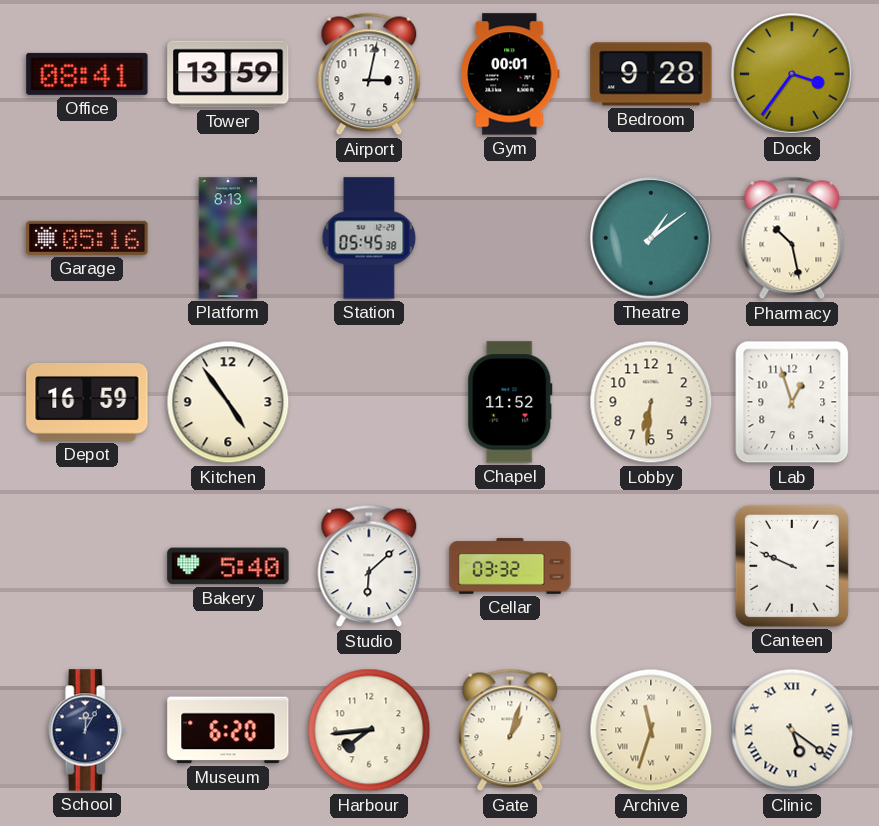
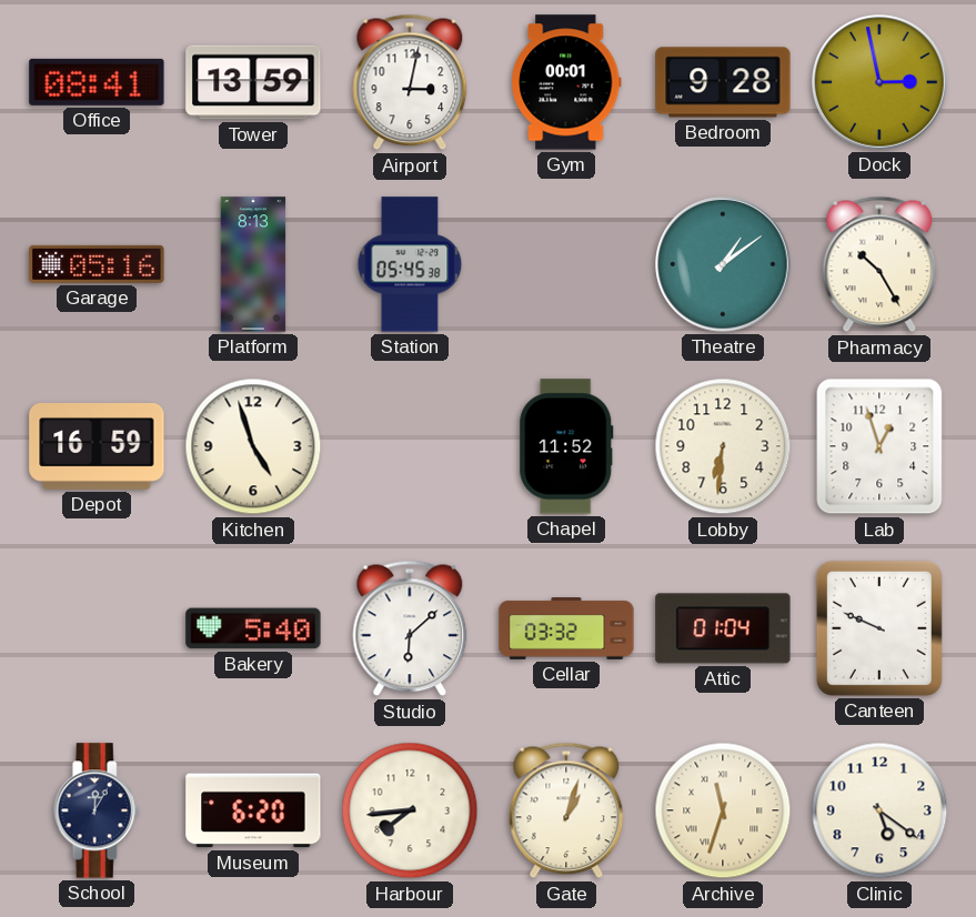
Dock: 3:36 -> 2:58
Pharmacy: 10:28 -> 10:25
Kitchen: 4:54 -> 4:57
Attic: none -> 01:04
Clinic numerals: Roman -> Arabic
